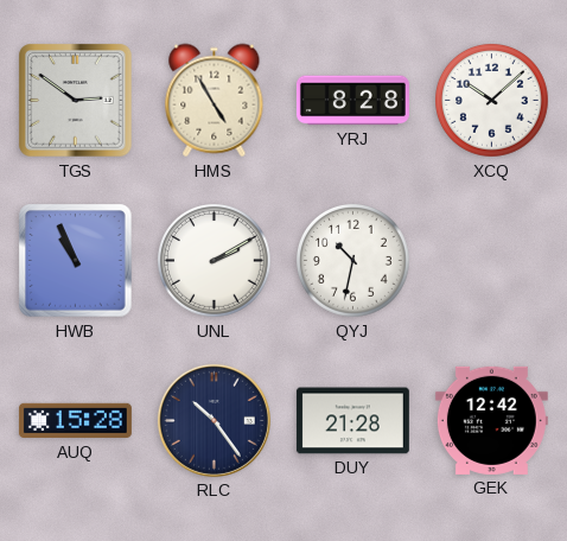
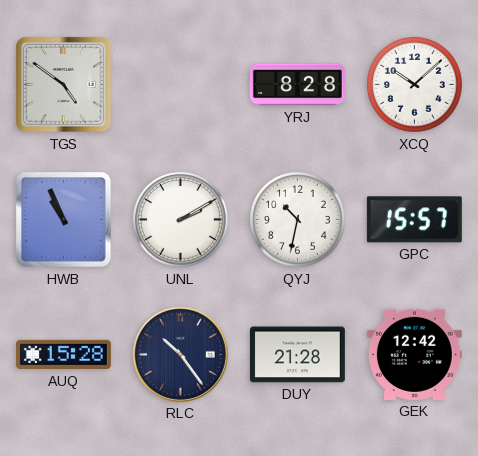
TGS: 2:51 -> 4:51
HMS: 4:55 -> none
GPC: none -> 15:57
